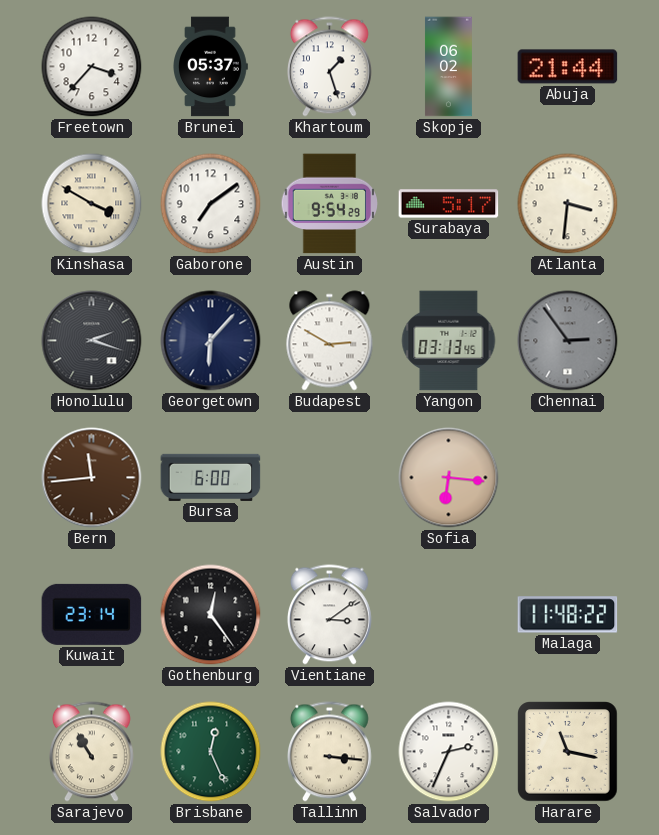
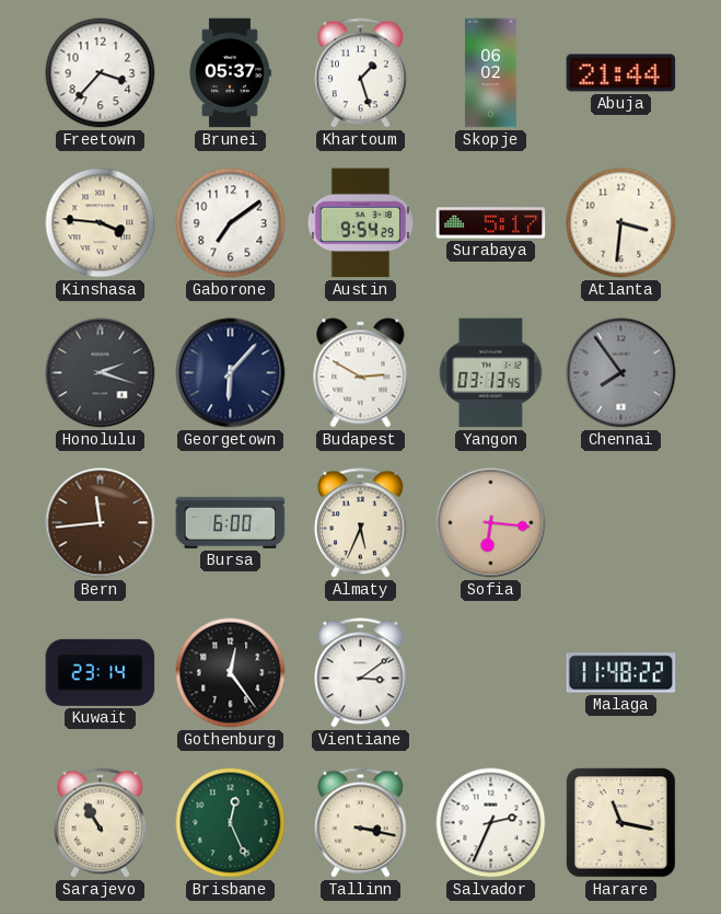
Kinshasa: 3:50 -> 3:46
Chennai: 2:54 -> 7:54
Almaty: none -> 5:34
Tallinn: 3:16 -> 3:17
